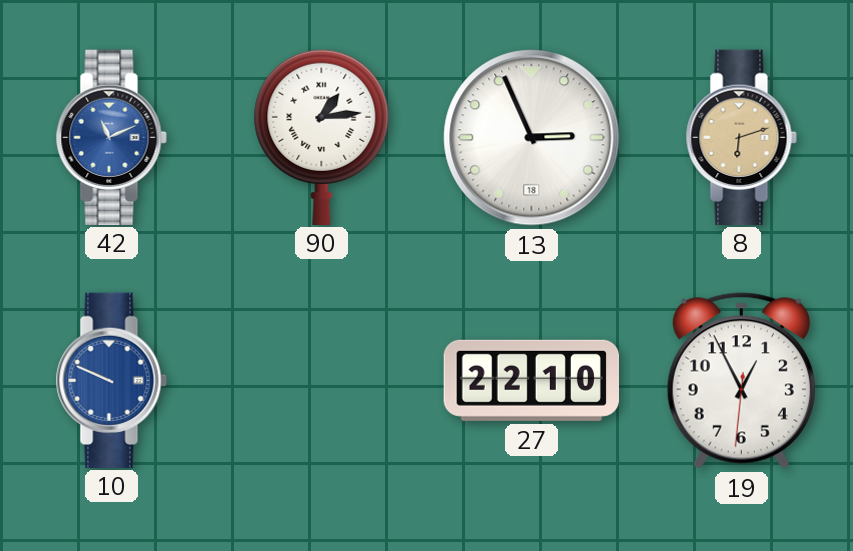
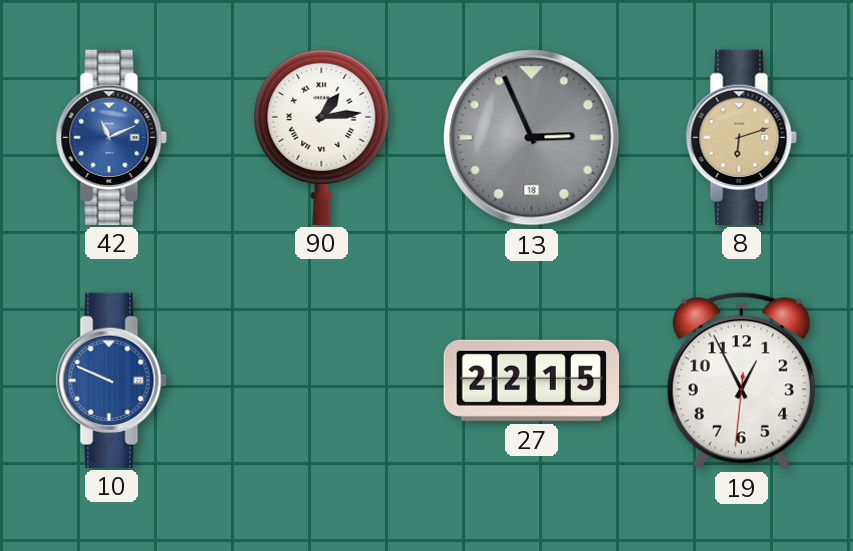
13 dial: white -> grey
27: 22:10 -> 22:15
